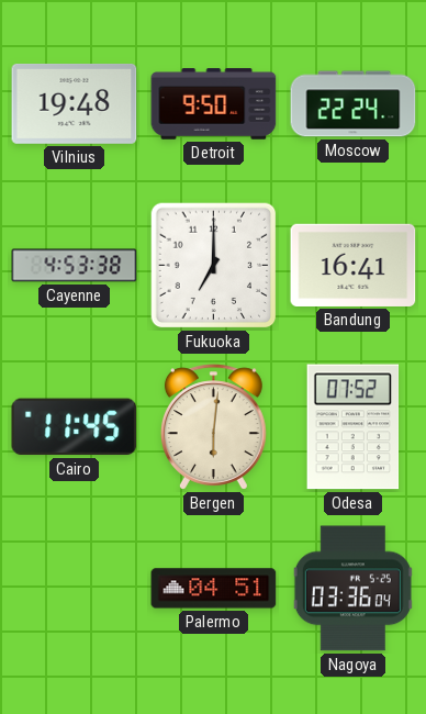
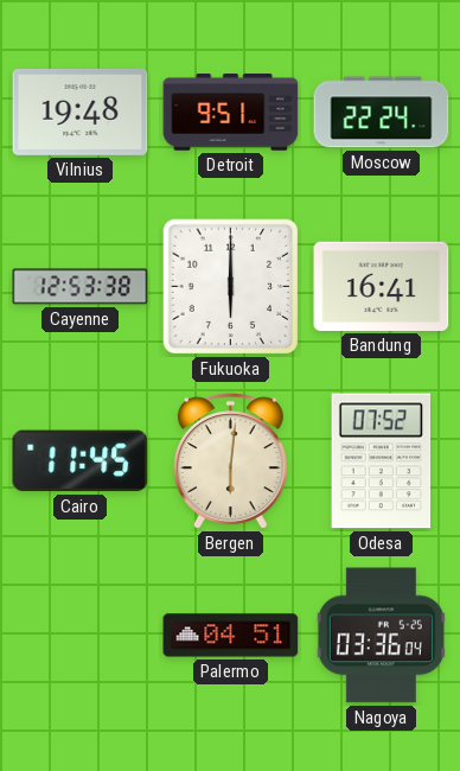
Detroit: 9:50 -> 9:51
Cayenne: 4:53 -> 12:53
Fukuoka: 7:00 -> 6:00
